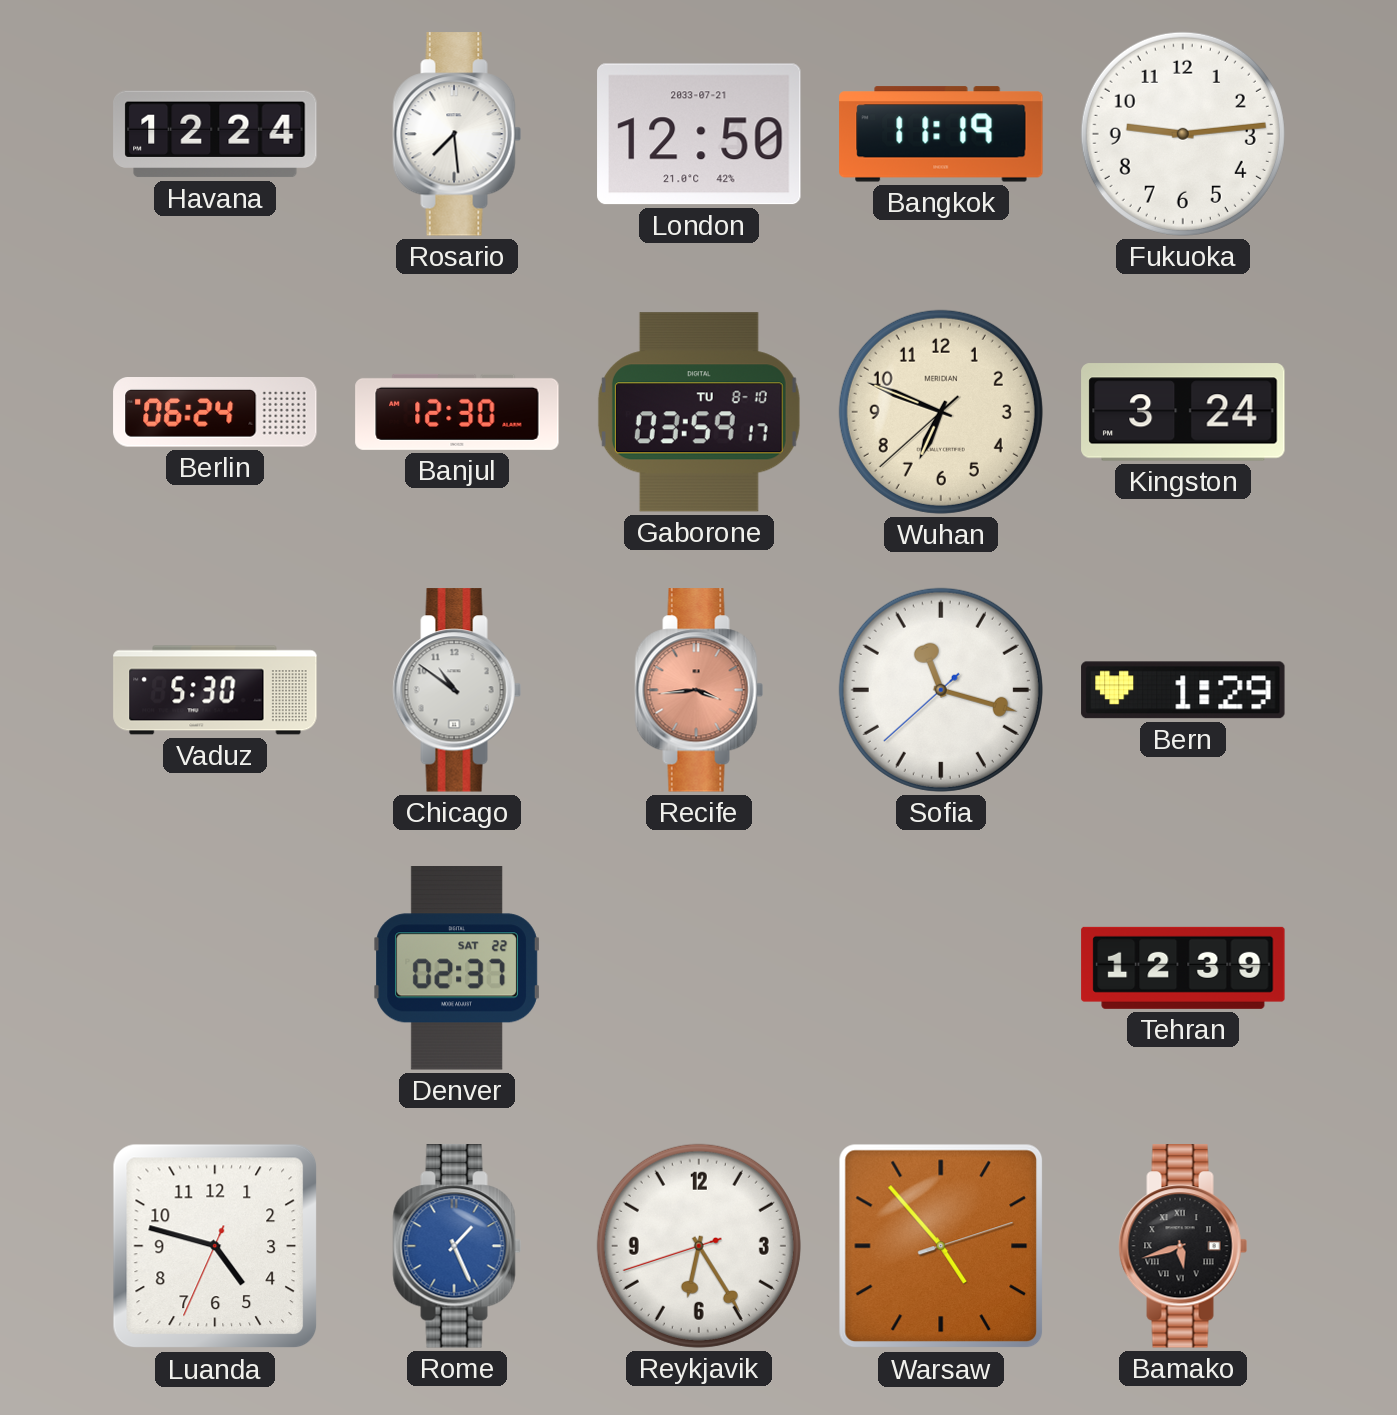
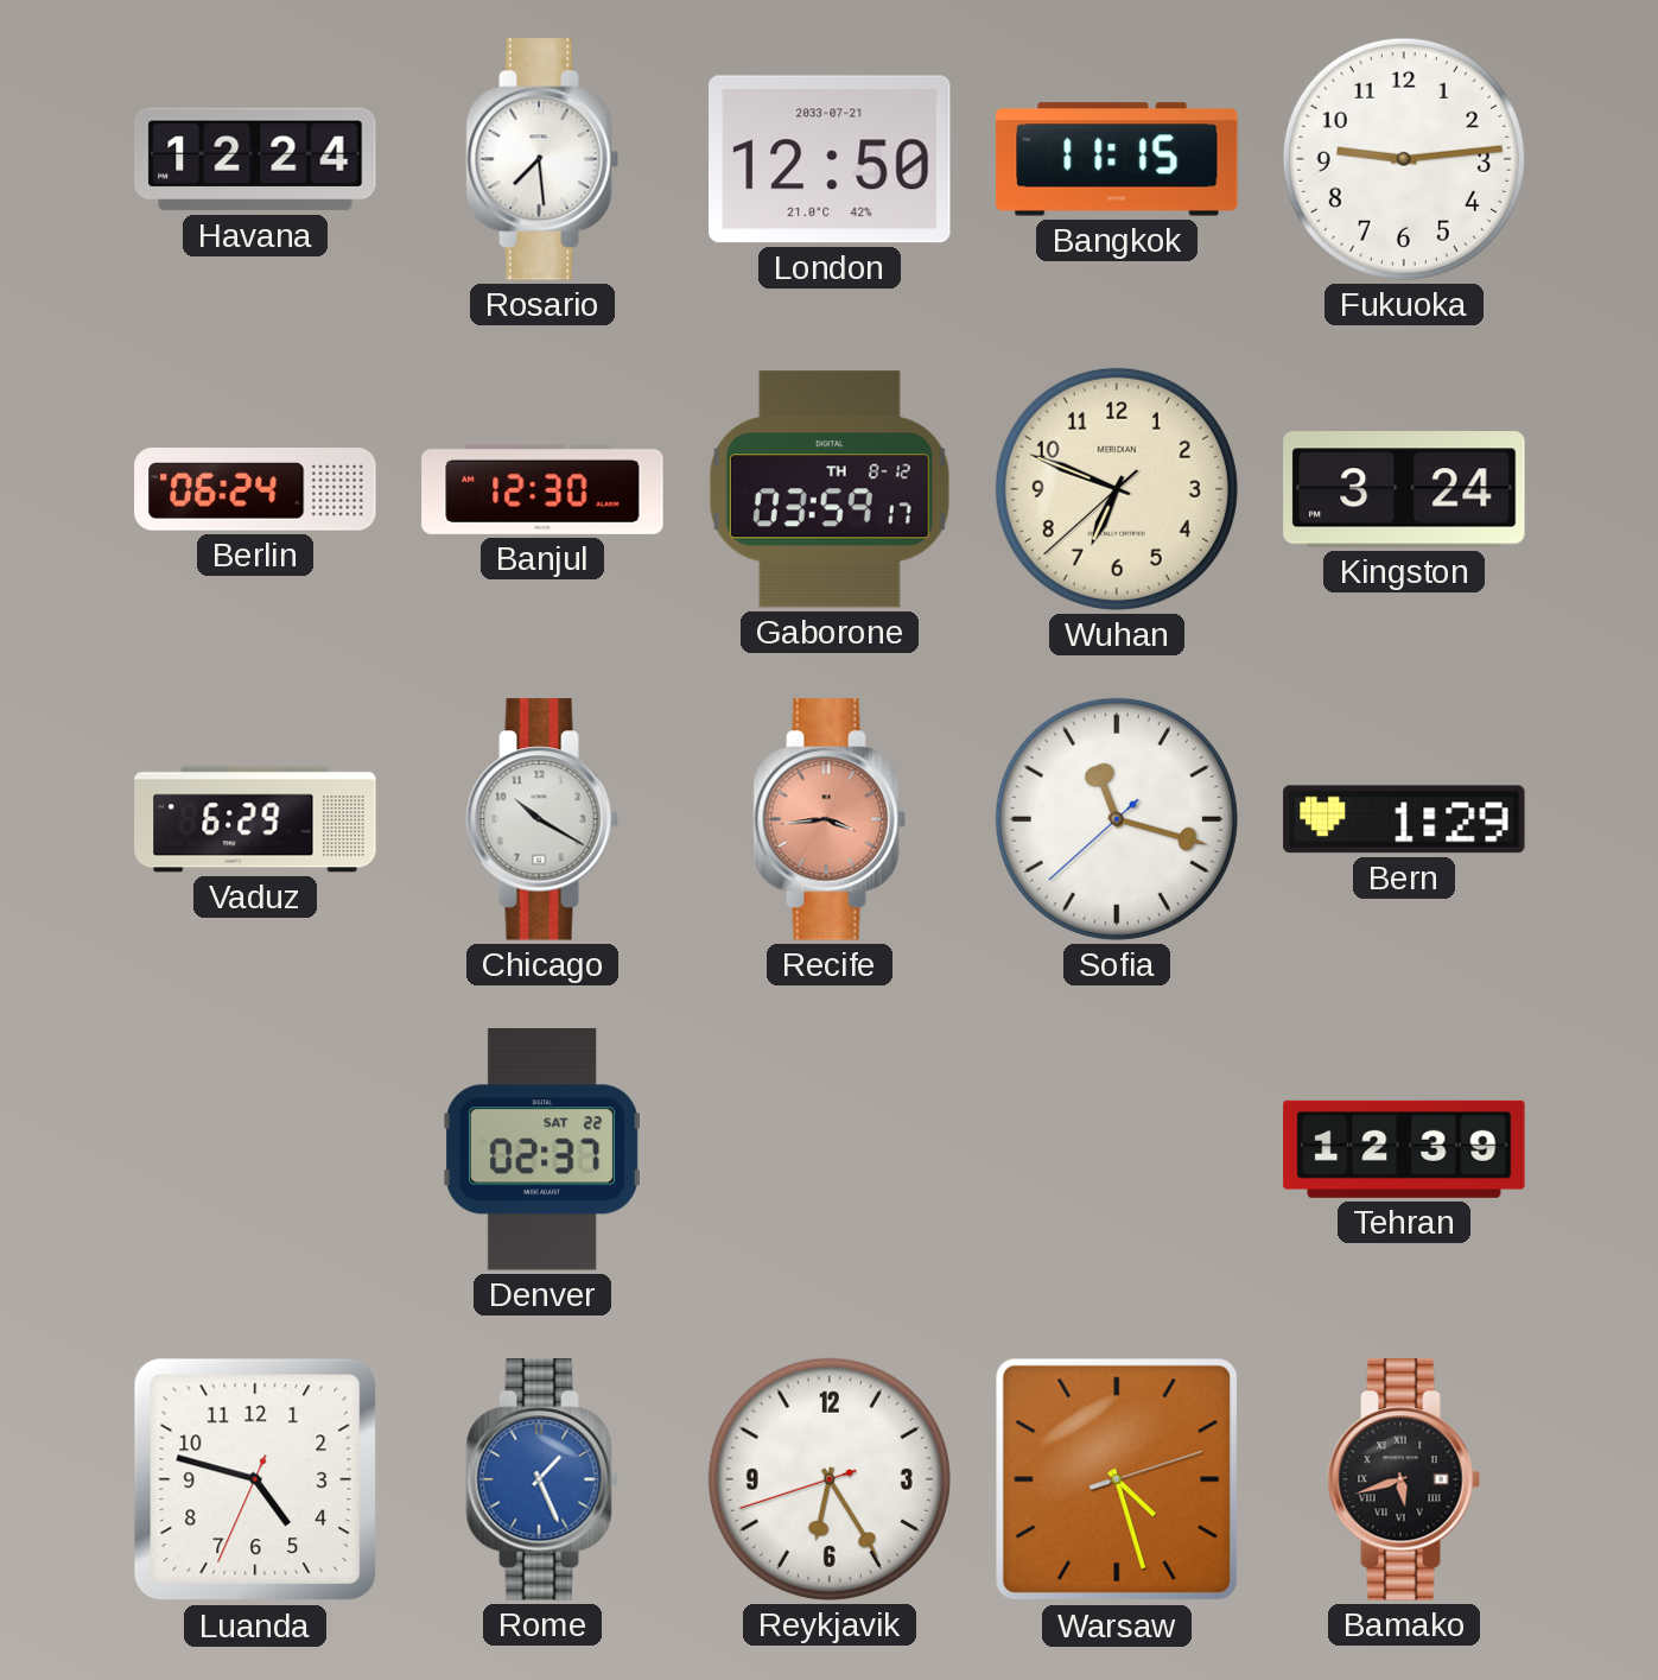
Bangkok: 11:19 -> 11:15
Gaborone date: TU 8-10 -> TH 8-12
Vaduz: 5:30 -> 6:29
Chicago: 10:51 -> 10:20
Warsaw: 4:53 -> 4:27
